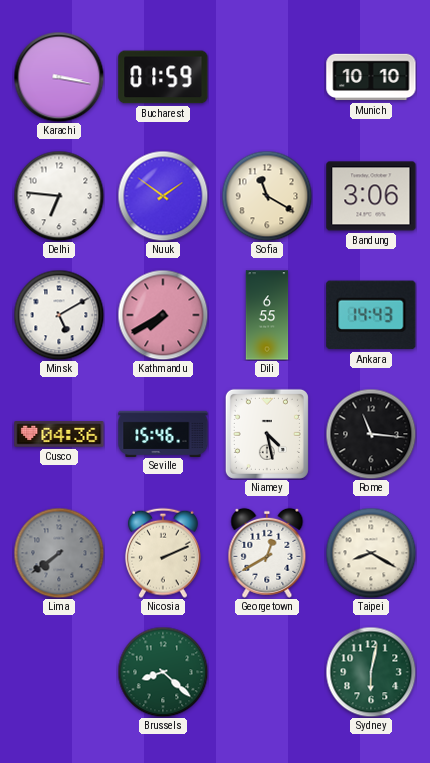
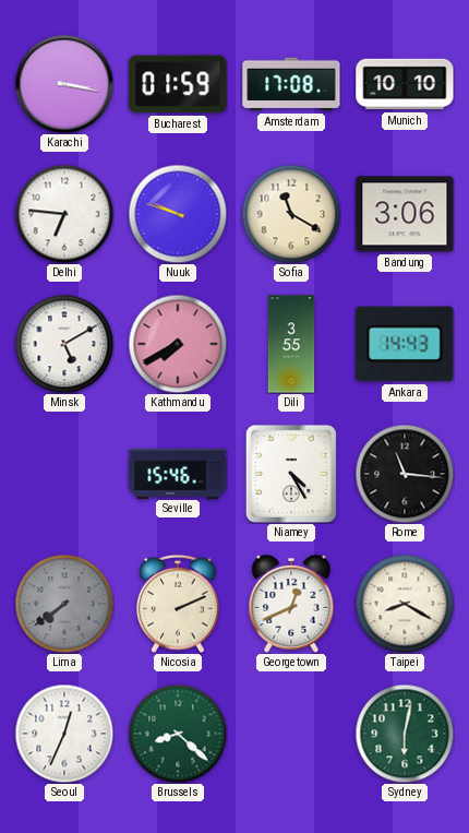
Amsterdam: none -> 17:08
Nuuk: 1:51 -> 9:48
Dili: 6:55 -> 3:55
Cusco: 04:36 -> none
Niamey: 4:28 -> 4:25
Georgetown: 12:40 -> 12:41
Seoul: none -> 12:34
